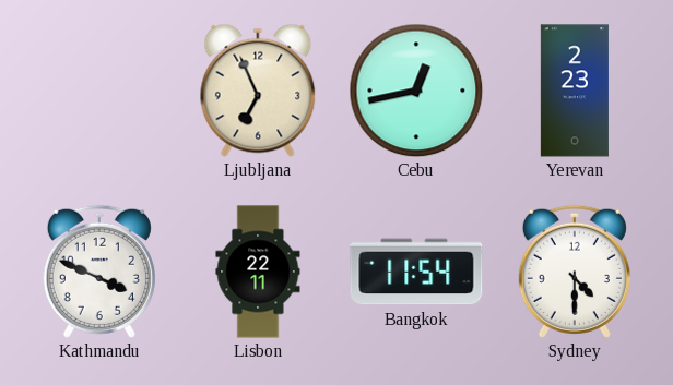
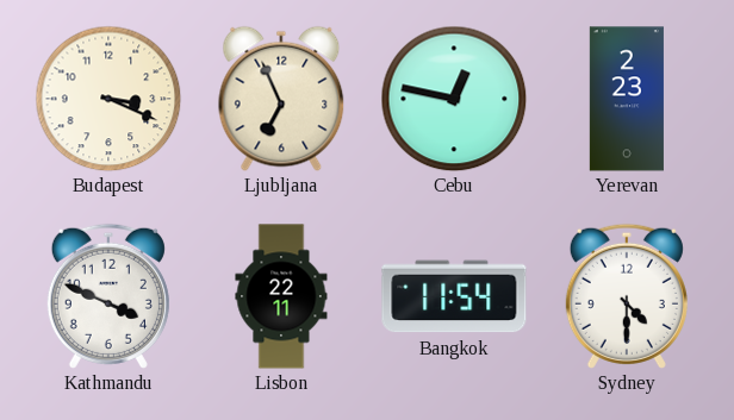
Budapest: none -> 3:19
Cebu: 12:43 -> 12:47
